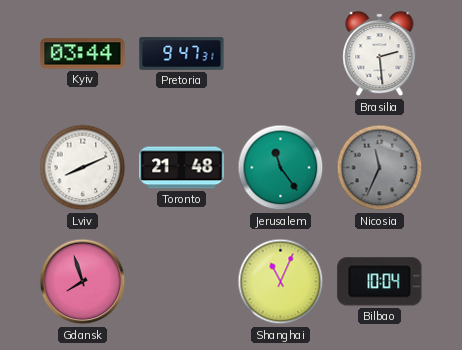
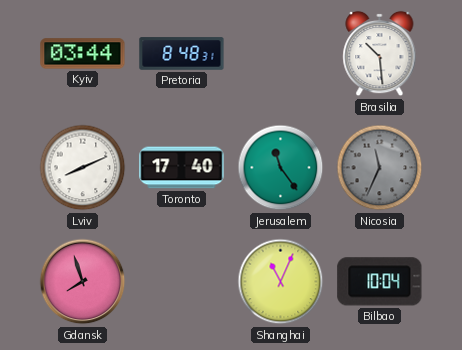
Pretoria: 9:47 -> 8:48
Brasilia: 2:29 -> 10:29
Toronto: 21:48 -> 17:40
